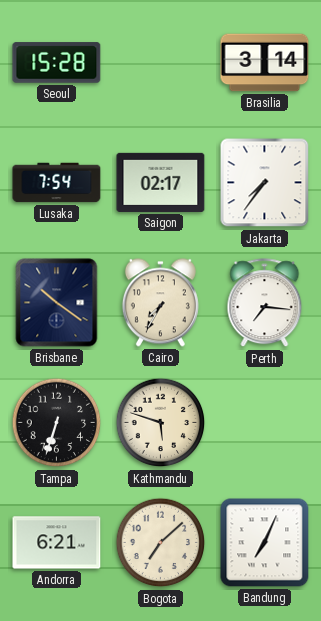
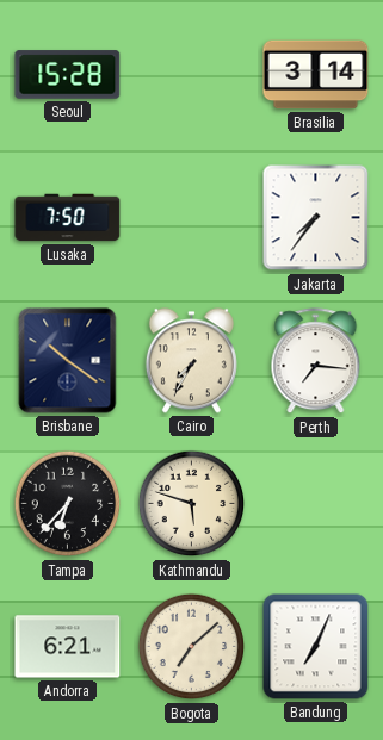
Lusaka: 7:54 -> 7:50
Saigon: 02:17 -> none
Tampa: 6:33 -> 6:37
